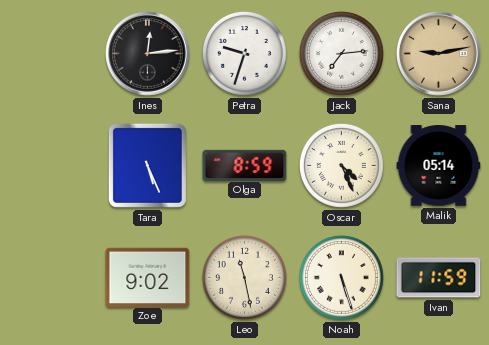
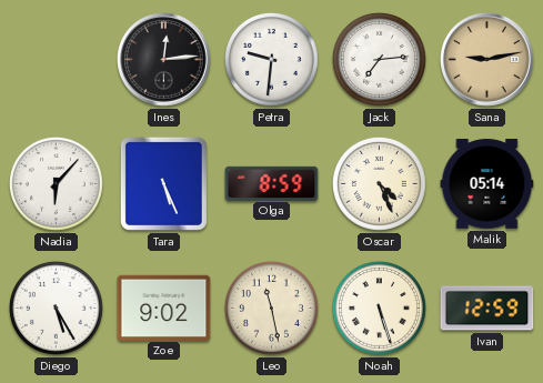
Petra: 9:33 -> 9:31
Nadia: none -> 6:07
Diego: none -> 5:25
Ivan: 11:59 -> 12:59
